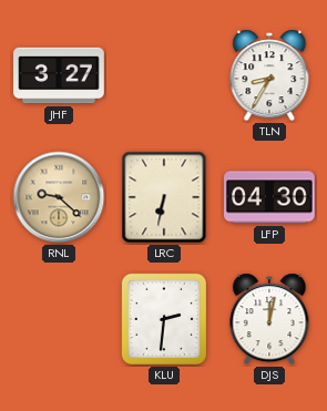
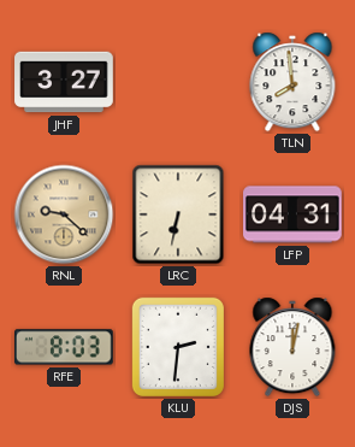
TLN: 8:35 -> 7:59
LFP: 04:30 -> 04:31
RFE: none -> 8:03
